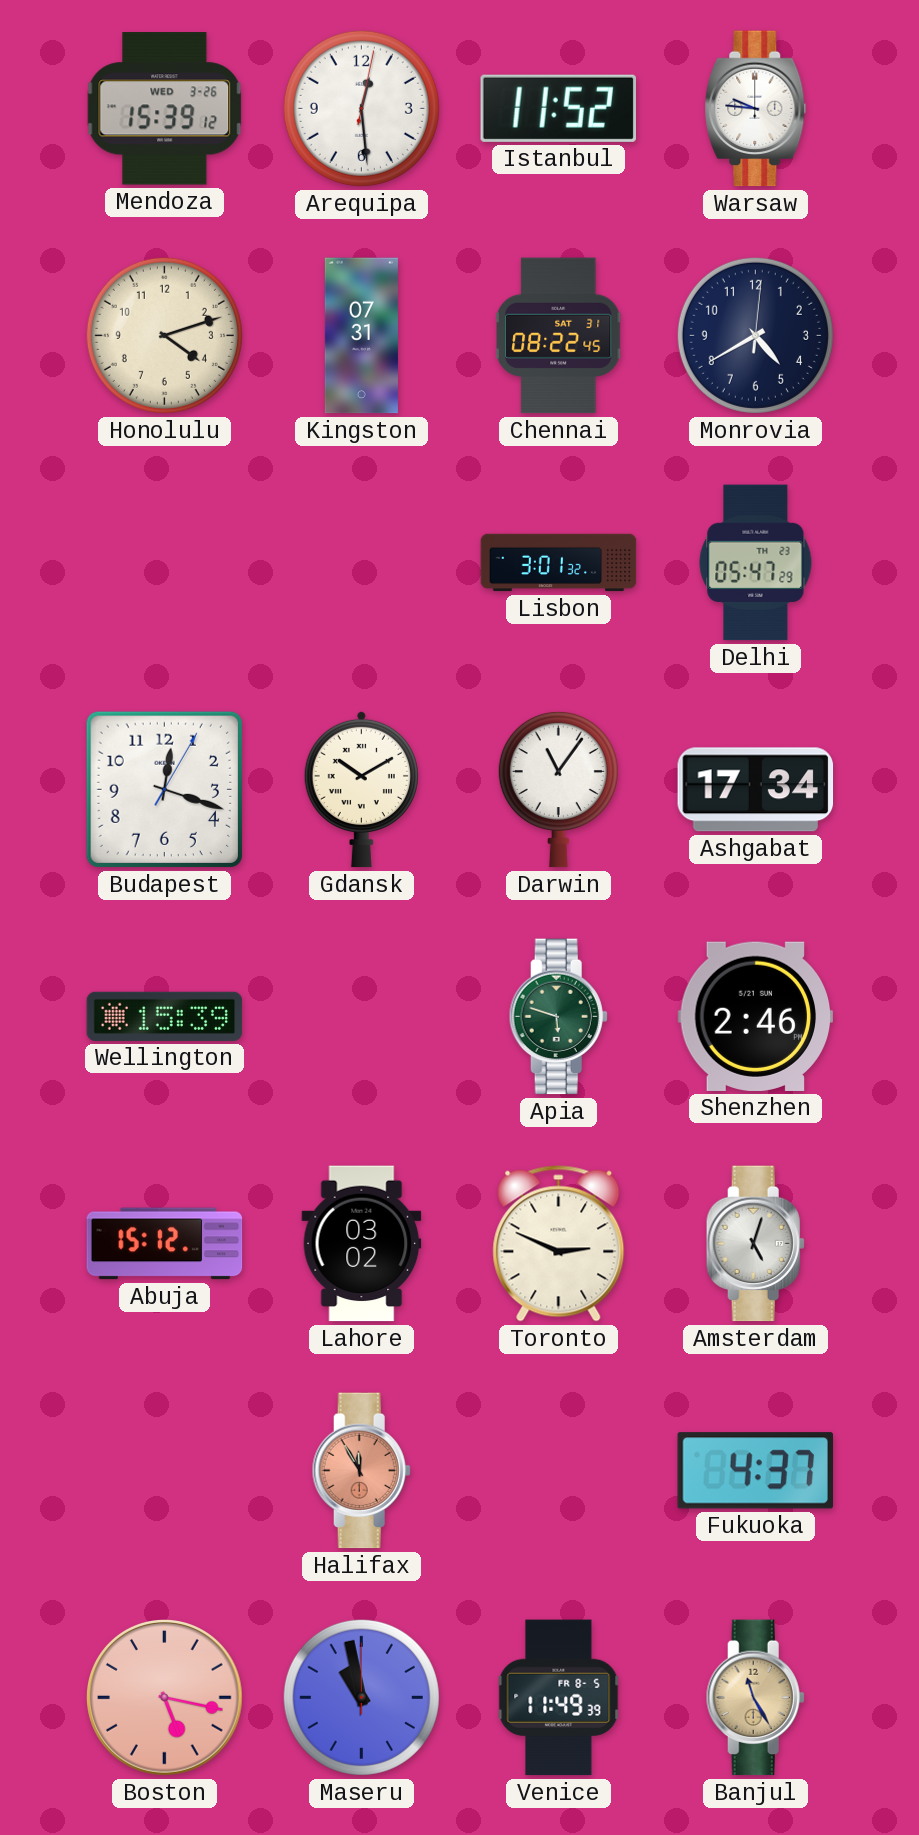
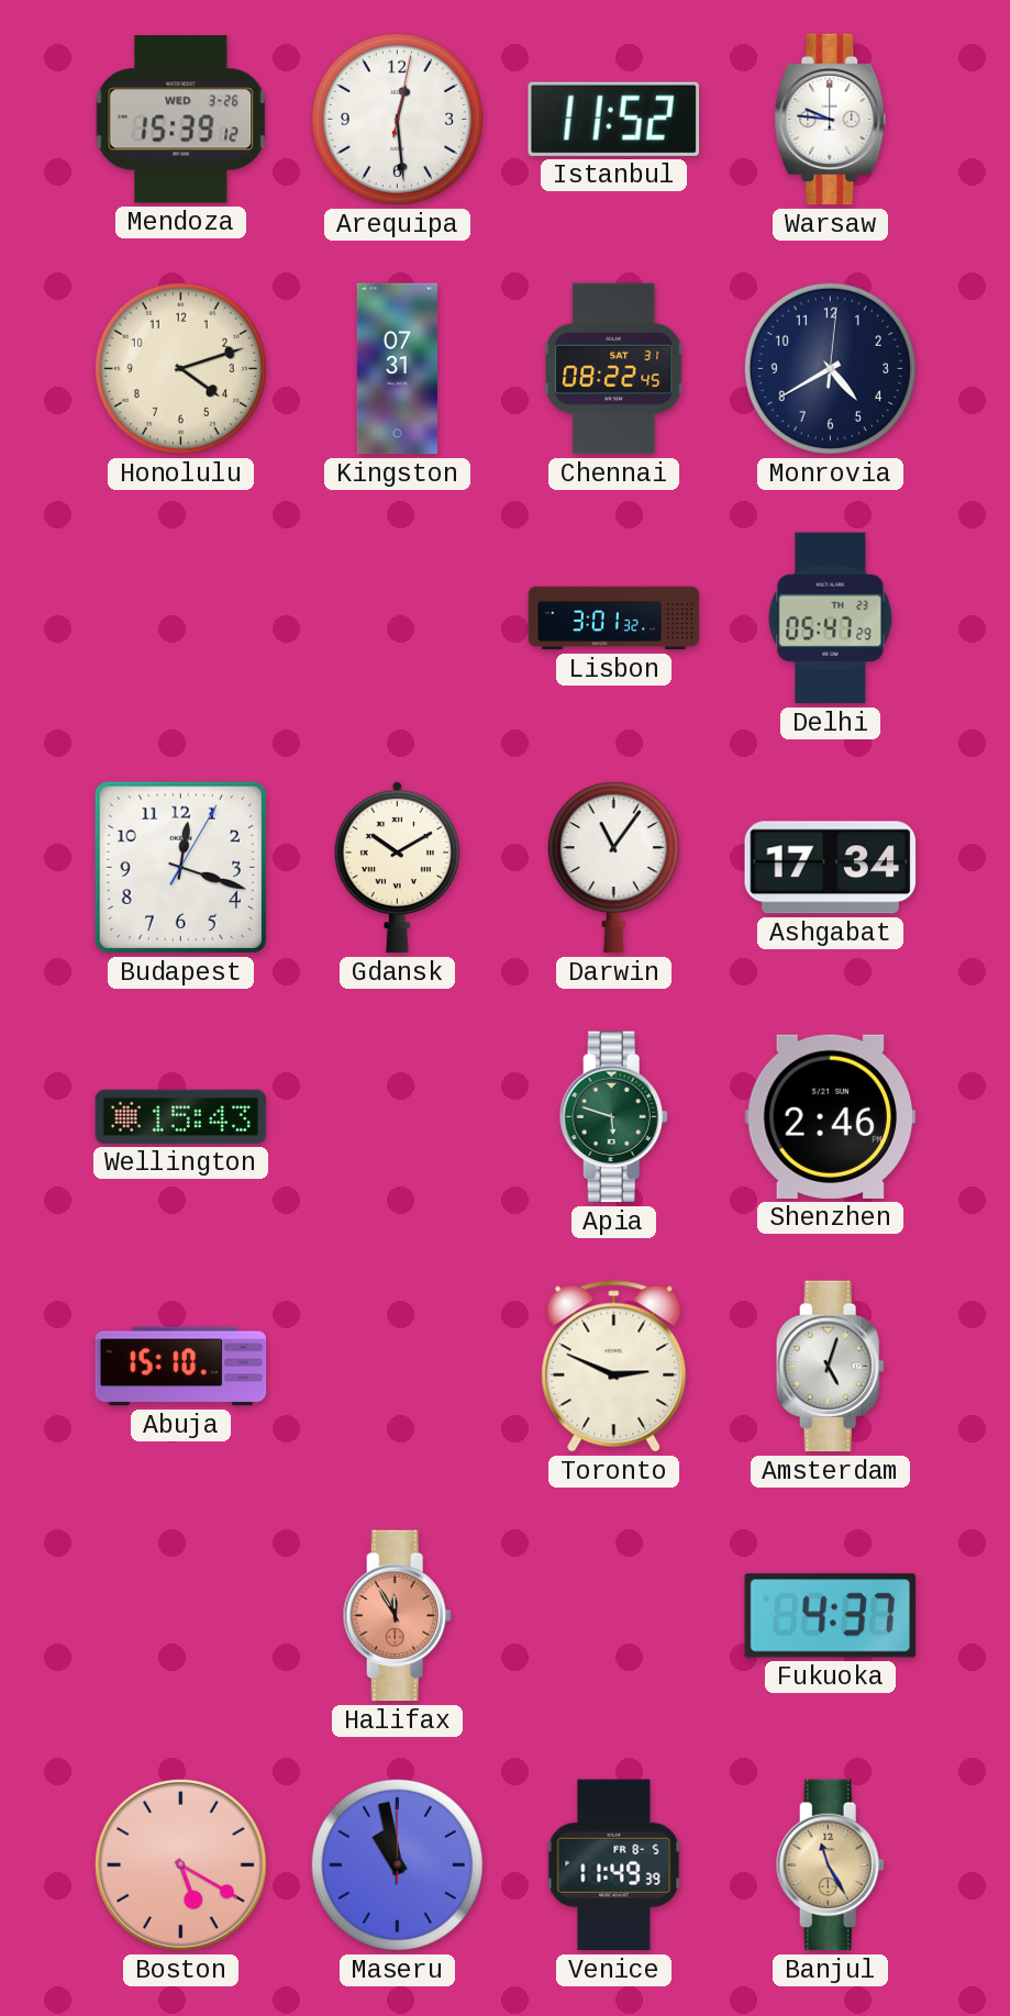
Wellington: 15:39 -> 15:43
Abuja: 15:12 -> 15:10
Lahore: 03:02 -> none
Boston: 5:17 -> 5:20
